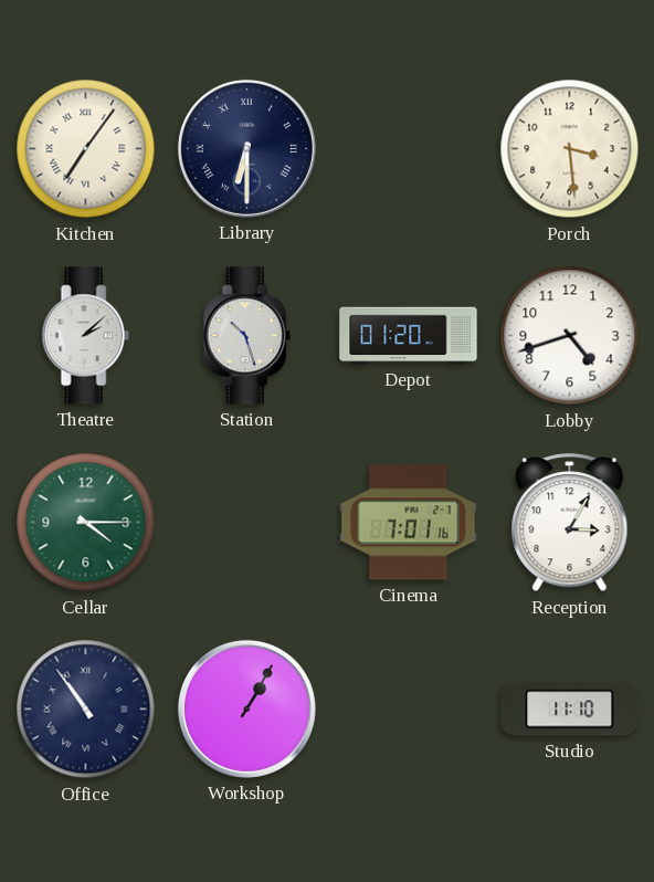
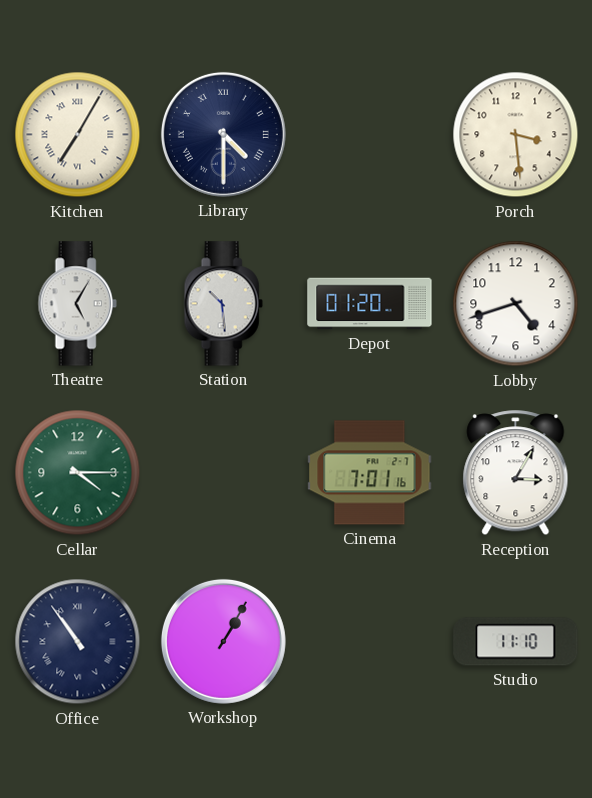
Kitchen: 7:06 -> 7:05
Library: 6:30 -> 4:30
Theatre: 2:08 -> 5:05
Station: 10:27 -> 10:29
